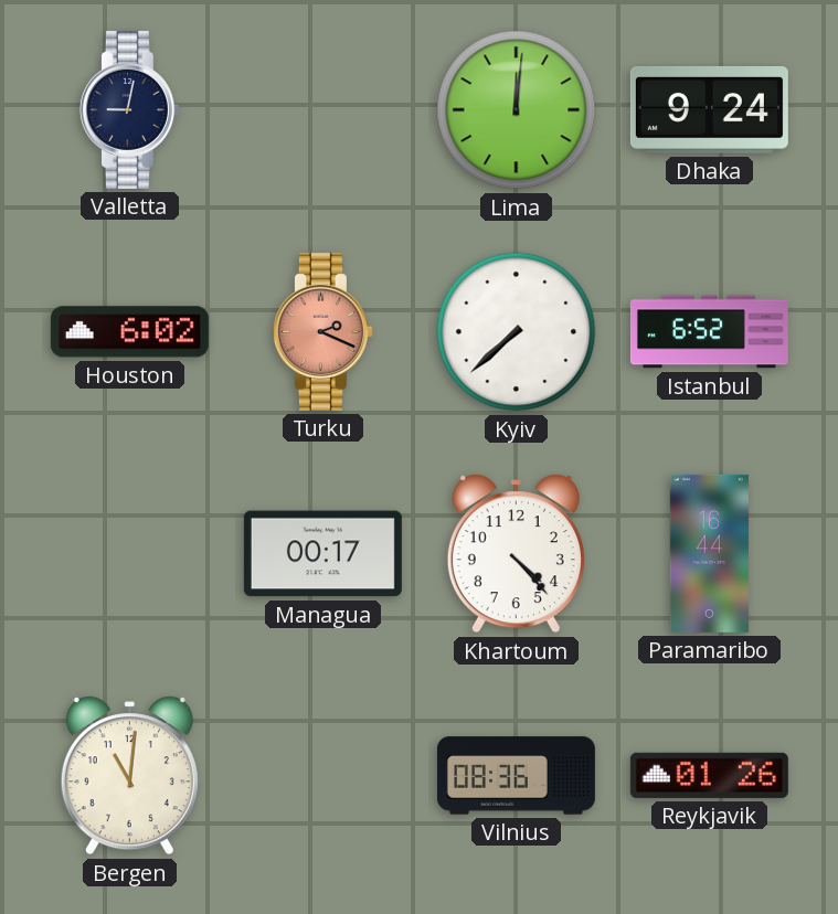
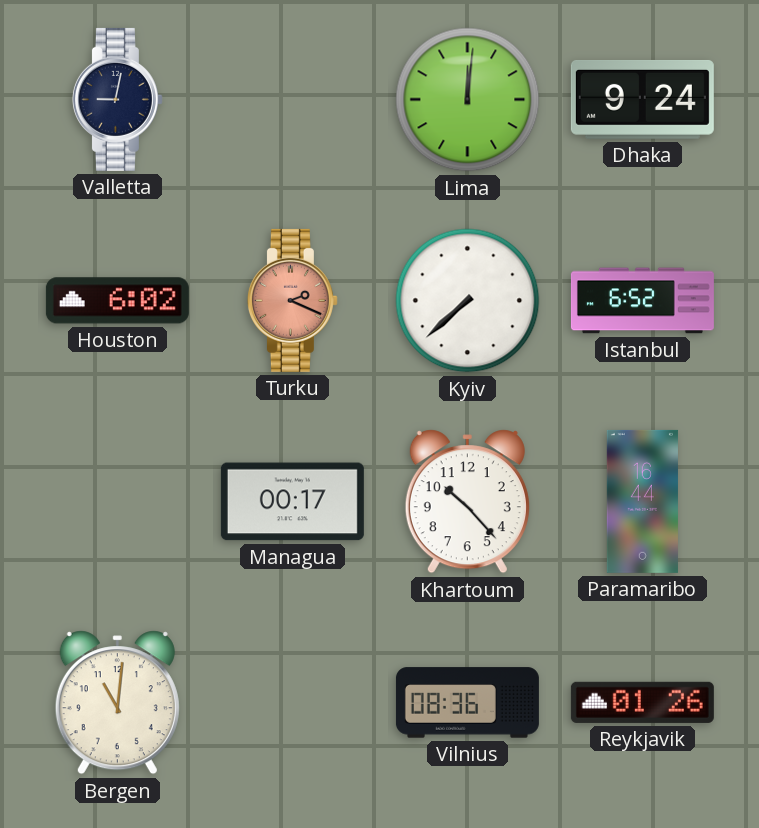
Khartoum: 4:23 -> 10:23
